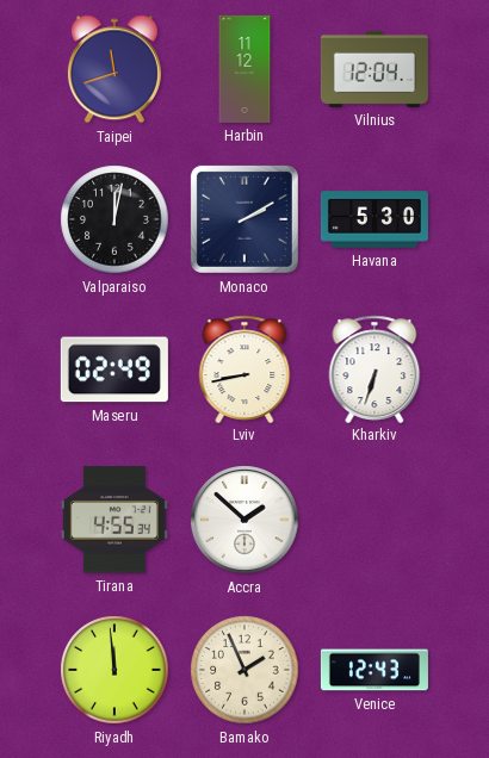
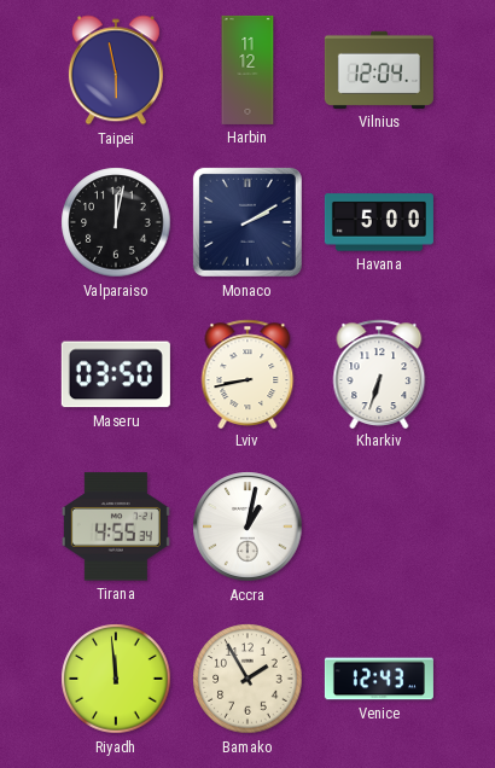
Taipei: 11:42 -> 5:58
Havana: 5:30 -> 5:00
Maseru: 02:49 -> 03:50
Accra: 1:52 -> 1:02
Bamako: 1:56 -> 1:55
